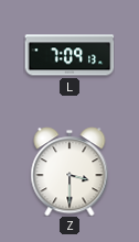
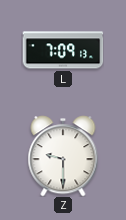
Z: 3:30 -> 9:30
